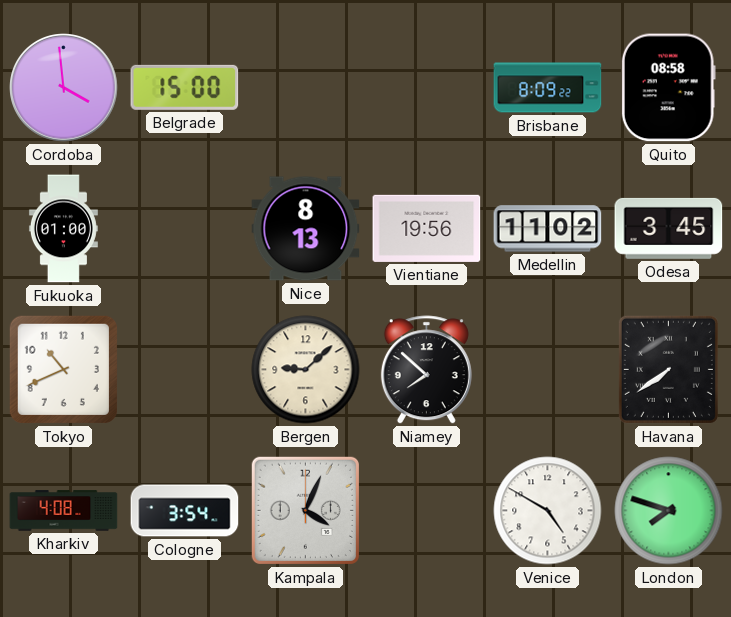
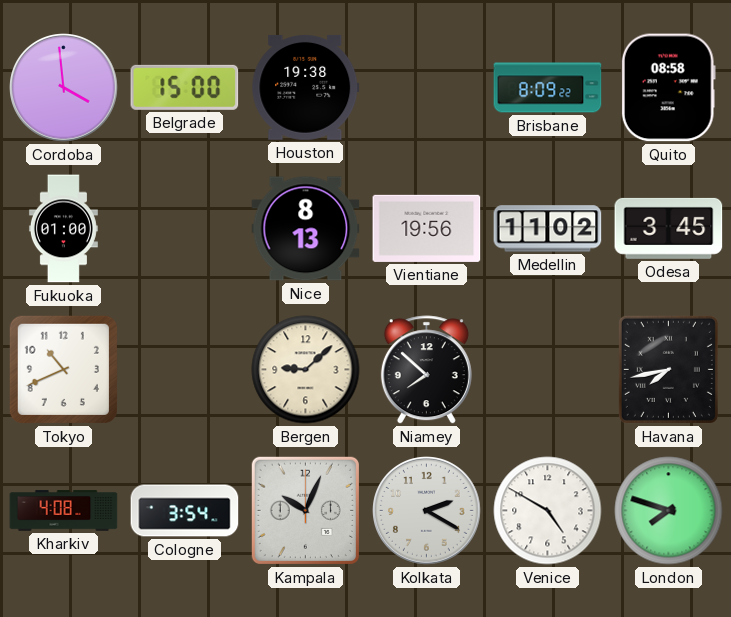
Houston: none -> 19:38
Havana: 7:39 -> 7:43
Kampala: 4:04 -> 10:04
Kolkata: none -> 2:20
